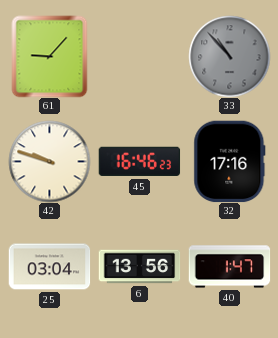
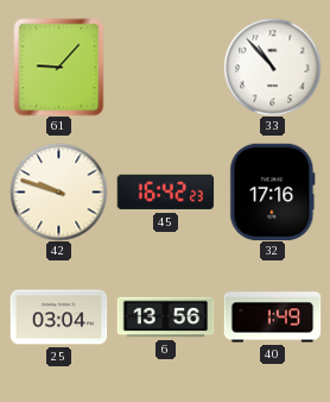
33 dial: grey -> white
45: 16:46 -> 16:42
40: 1:47 -> 1:49
